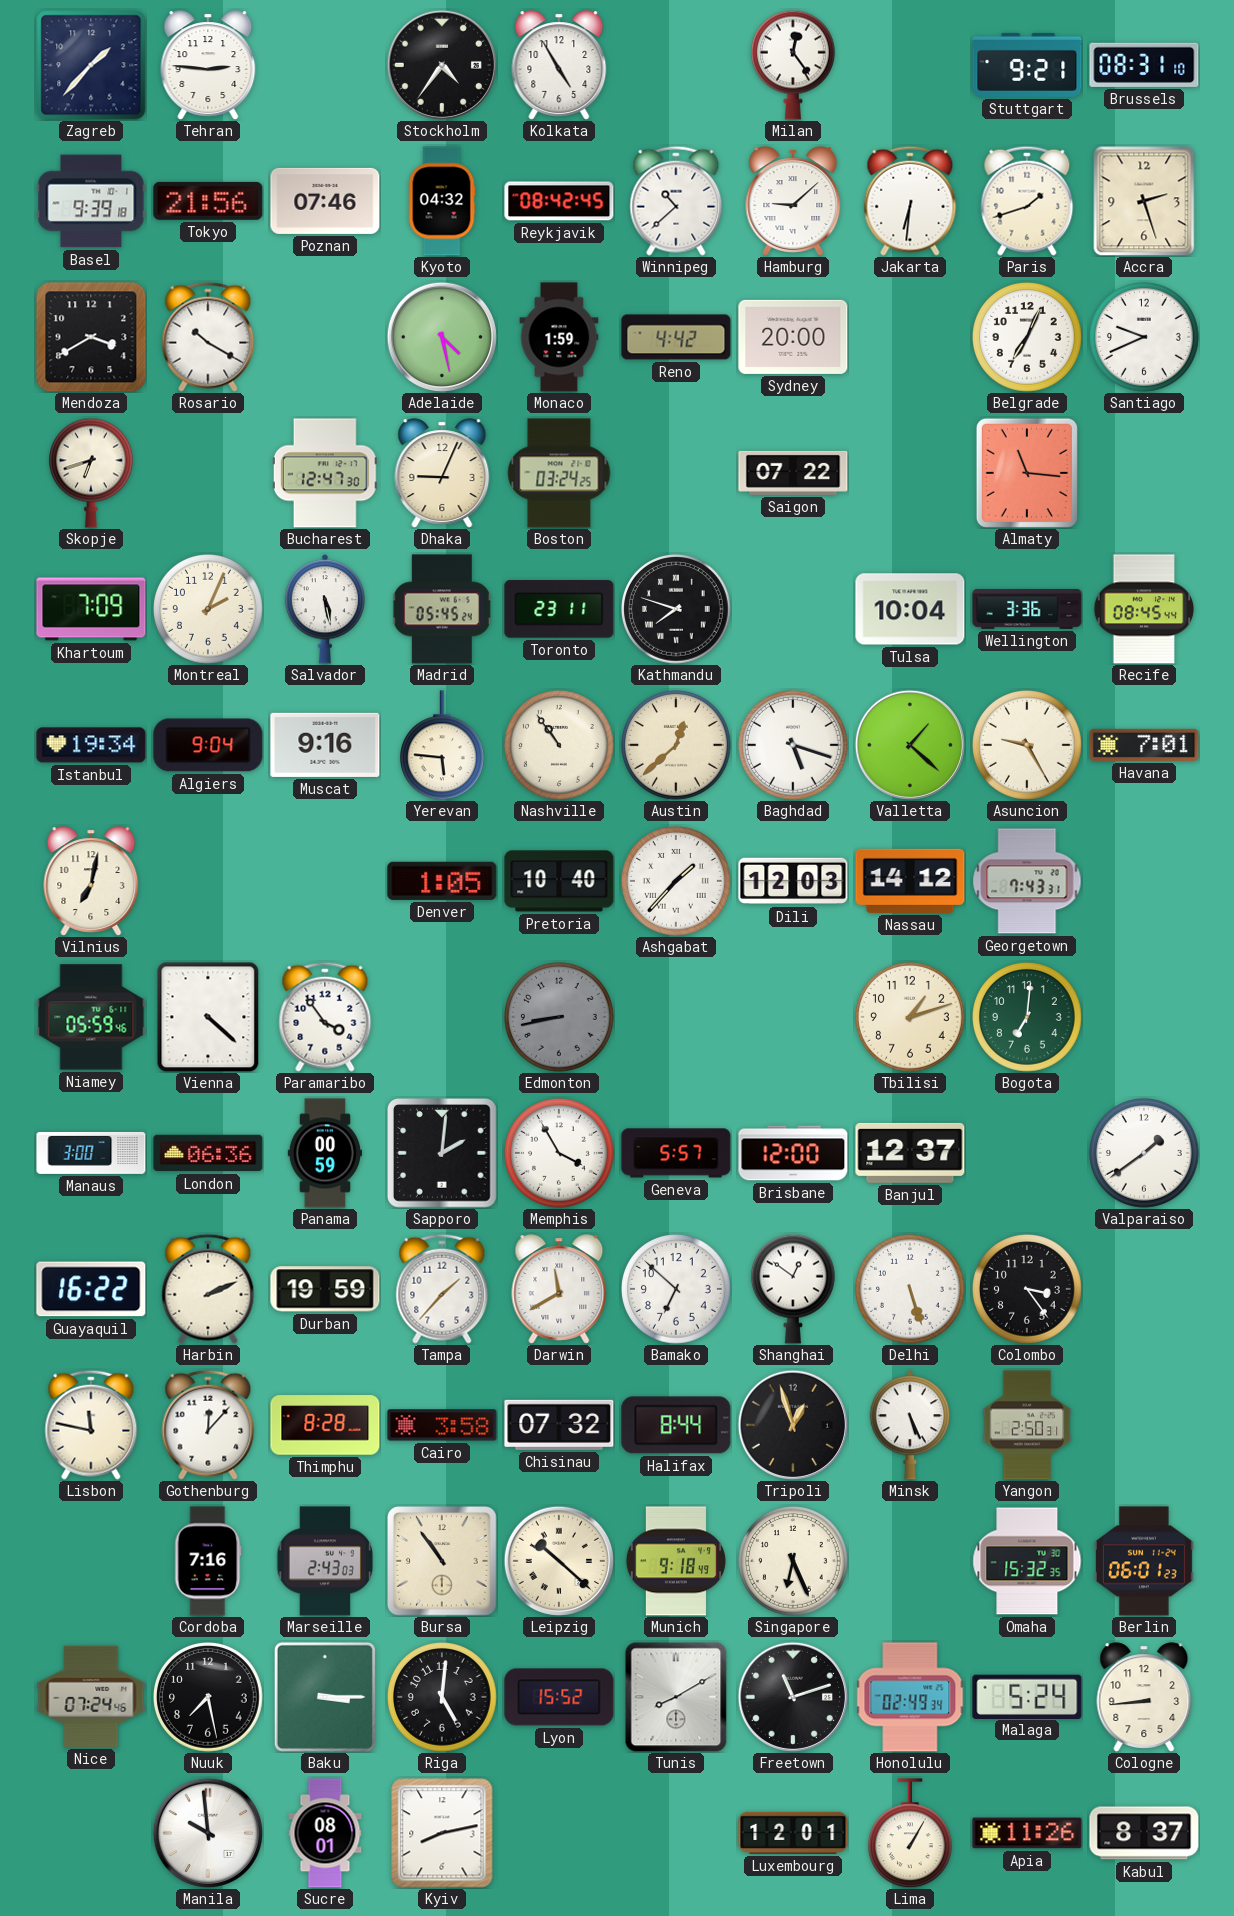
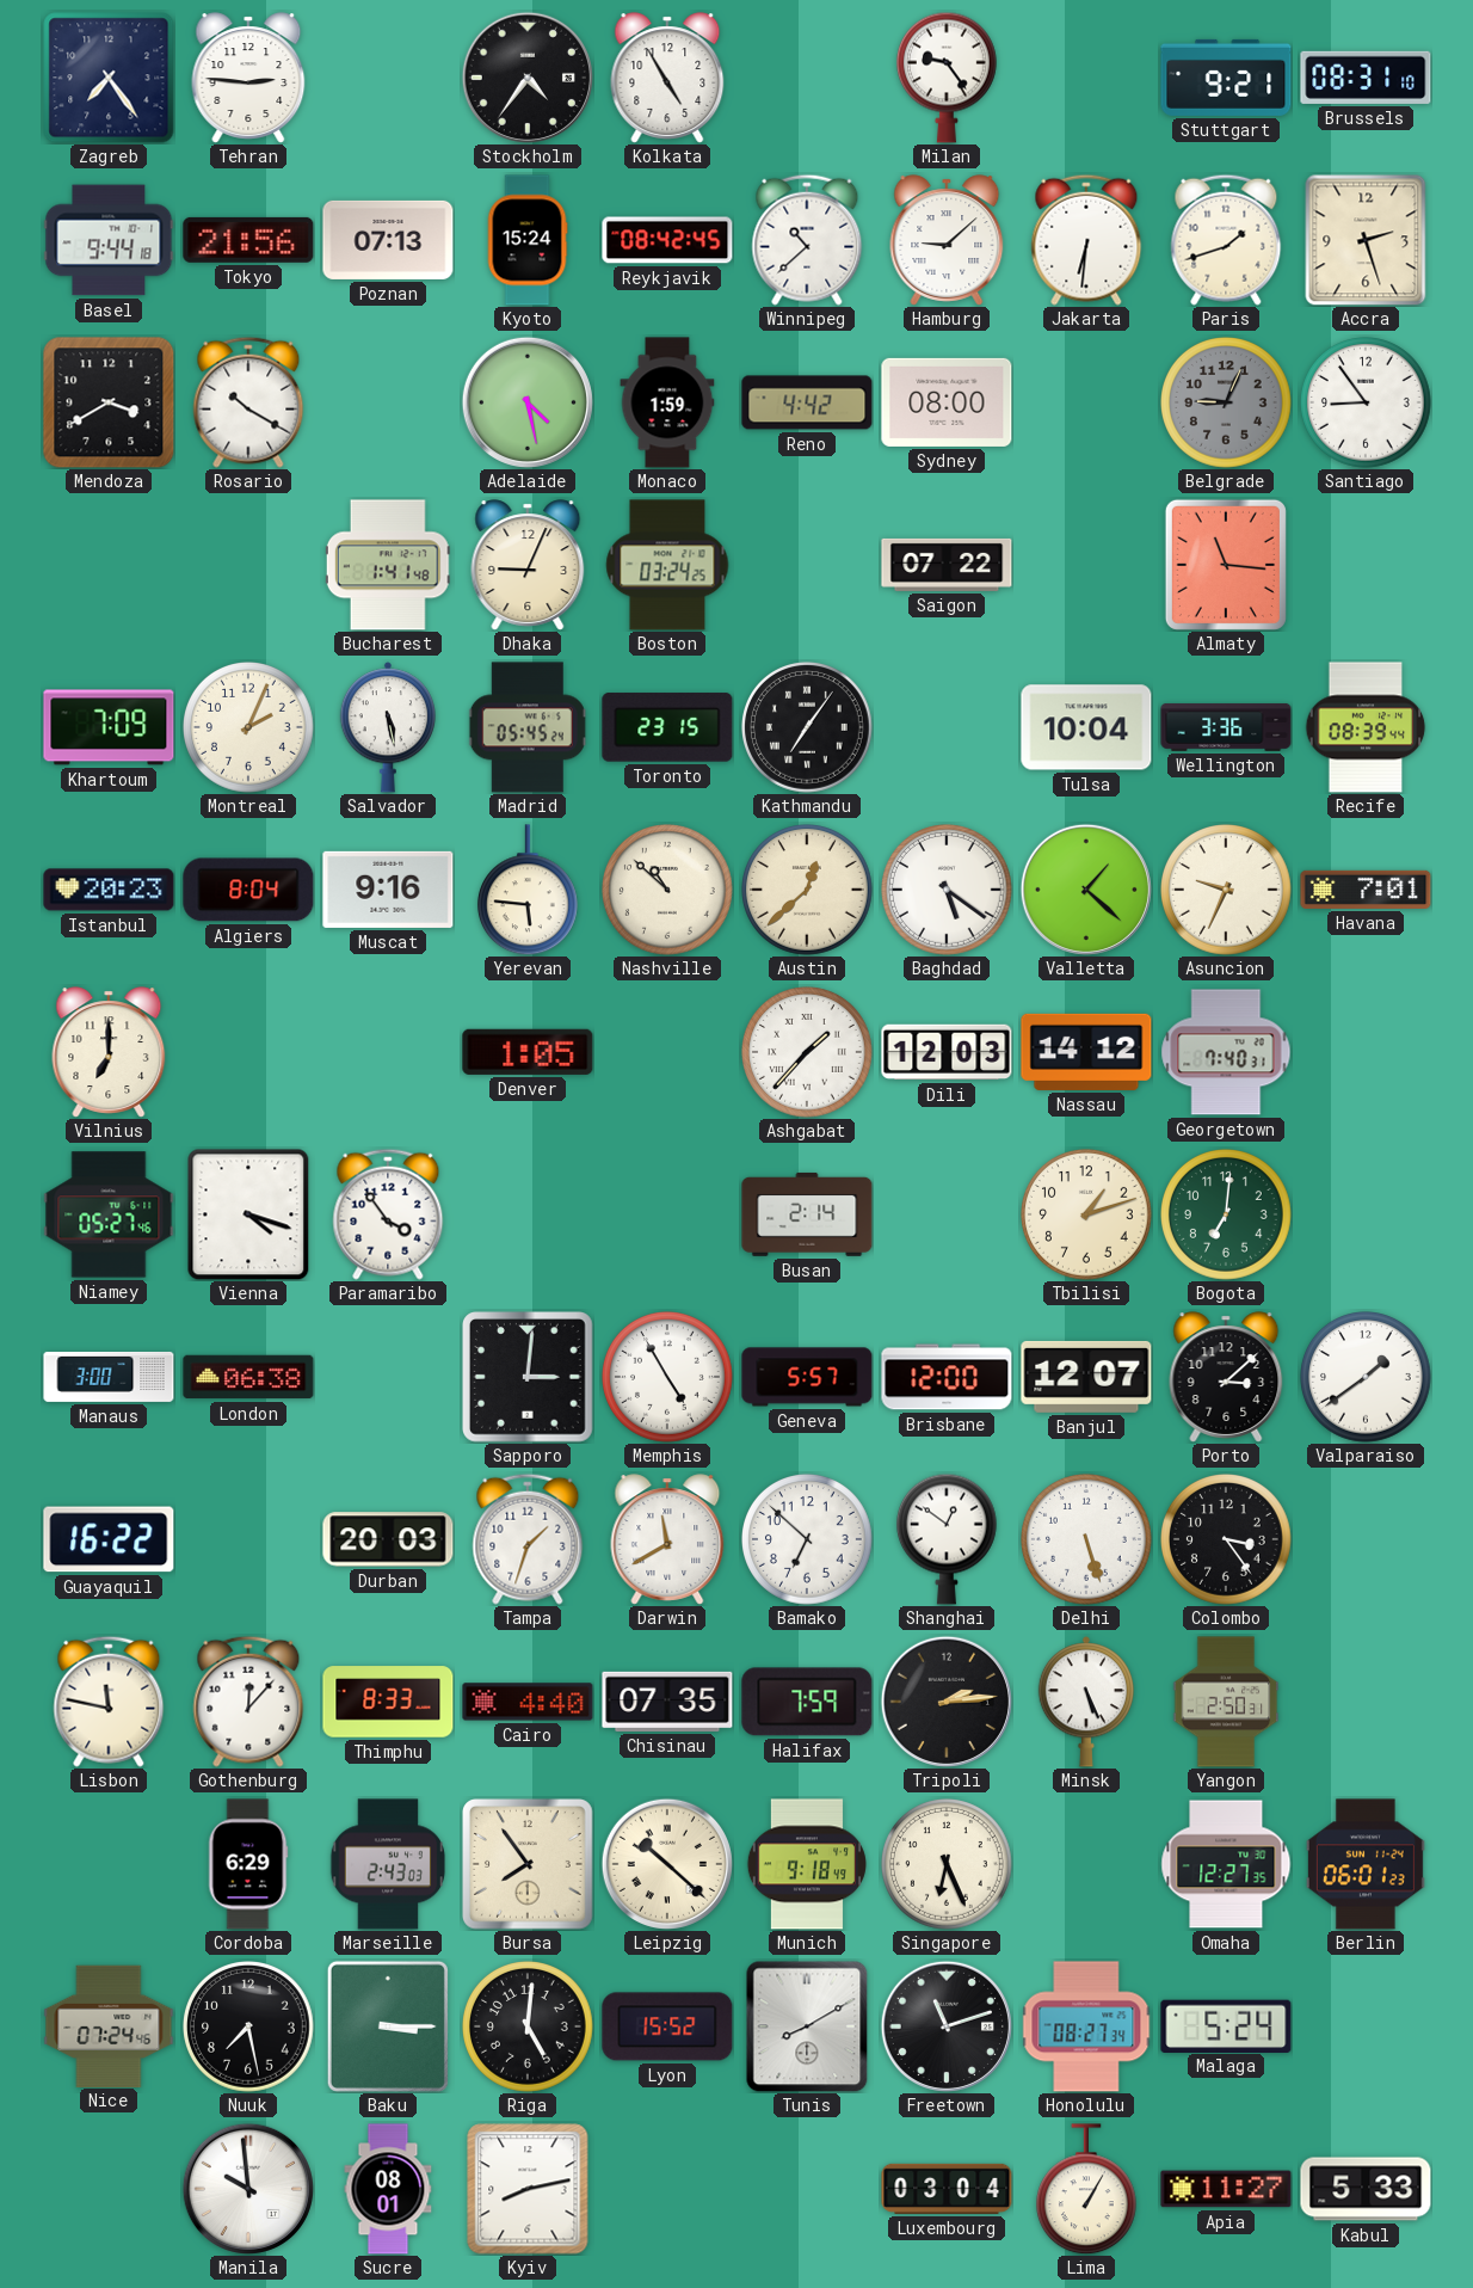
Zagreb: 1:37 -> 7:24
Milan: 12:24 -> 9:24
Basel: 9:39 -> 9:44
Poznan: 07:46 -> 07:13
Kyoto: 04:32 -> 15:24
Sydney: 20:00 -> 08:00
Belgrade: 7:04 -> 9:04
Belgrade dial: white -> grey
Santiago: 9:41 -> 8:54
Skopje: 6:42 -> none
Bucharest: 12:47 -> 1:41
Toronto: 23:11 -> 23:15
Kathmandu: 7:48 -> 7:06
Recife: 08:45 -> 08:39
Istanbul: 19:34 -> 20:23
Algiers: 9:04 -> 8:04
Nashville: 10:54 -> 10:52
Baghdad: 5:18 -> 5:21
Asuncion: 9:25 -> 9:34
Vilnius: 7:02 -> 7:00
Pretoria: 10:40 -> none
Georgetown: 7:43 -> 7:40
Niamey: 05:59 -> 05:27
Vienna: 4:22 -> 4:18
Edmonton: 8:43 -> none
Busan: none -> 2:14
London: 06:36 -> 06:38
Panama: 00:59 -> none
Sapporo: 2:01 -> 3:01
Memphis: 3:55 -> 4:55
Banjul: 12:37 -> 12:07
Porto: none -> 3:08
Harbin: 2:11 -> none
Durban: 19:59 -> 20:03
Tampa: 1:37 -> 1:33
Thimphu: 8:28 -> 8:33
Cairo: 3:58 -> 4:40
Chisinau: 07:32 -> 07:35
Halifax: 8:44 -> 7:59
Tripoli: 12:57 -> 2:14
Cordoba: 7:16 -> 6:29
Bursa: 10:54 -> 7:54
Omaha: 15:32 -> 12:27
Honolulu: 02:49 -> 08:27
Cologne: 8:44 -> none
Luxembourg: 12:01 -> 03:04
Apia: 11:26 -> 11:27
Kabul: 8:37 -> 5:33
